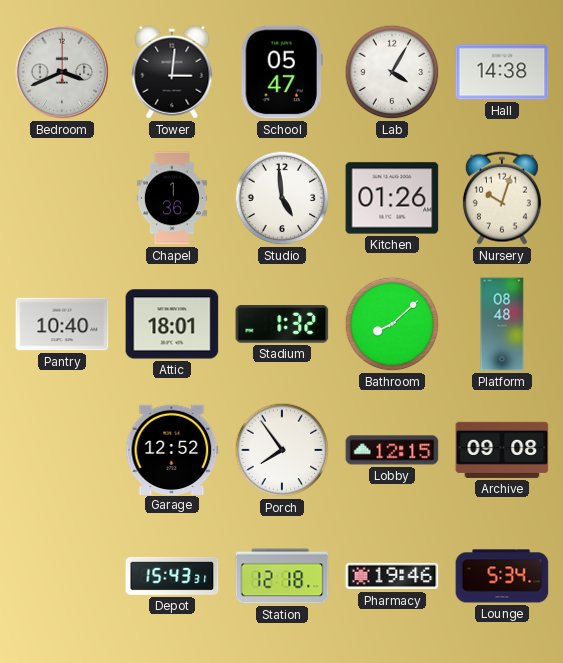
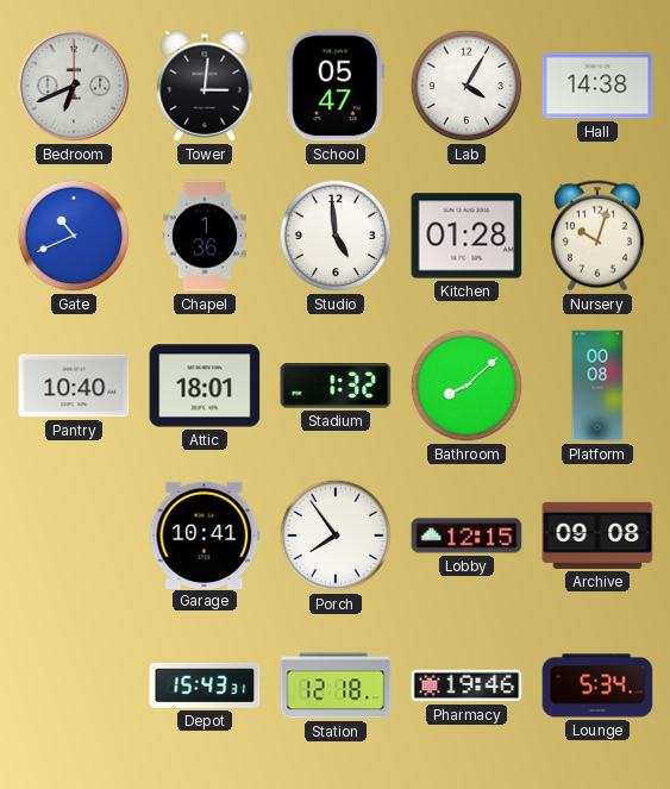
Bedroom: 3:41 -> 6:41
Gate: none -> 10:41
Kitchen: 01:26 -> 01:28
Platform: 08:48 -> 00:08
Garage: 12:52 -> 10:41
